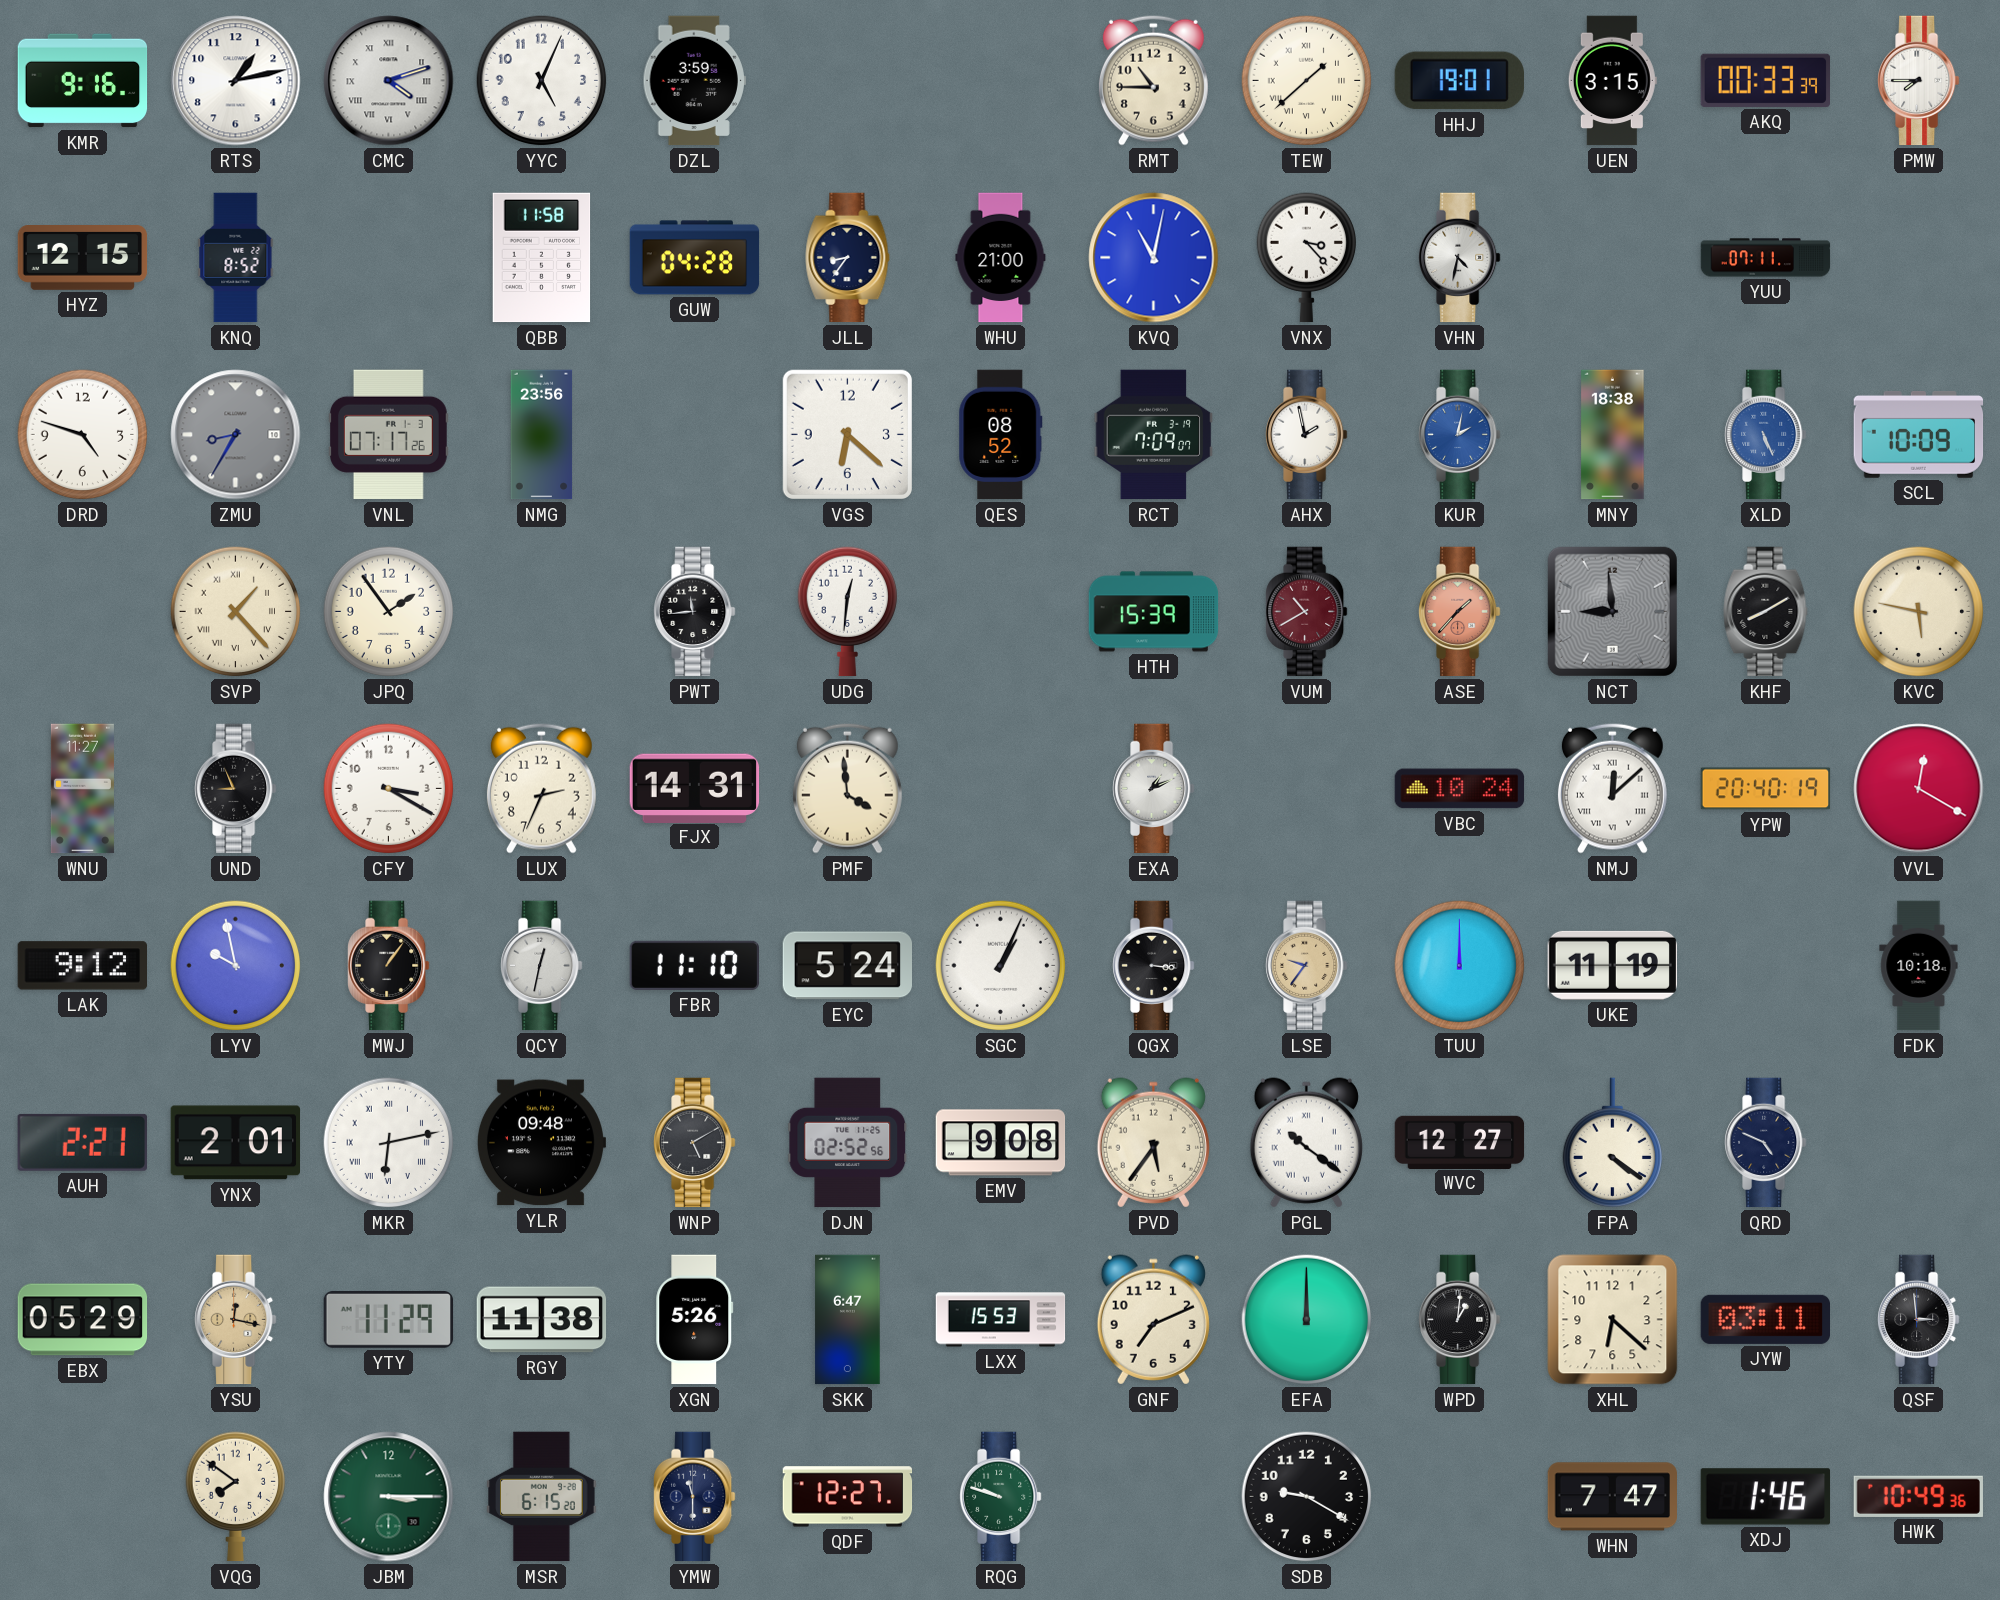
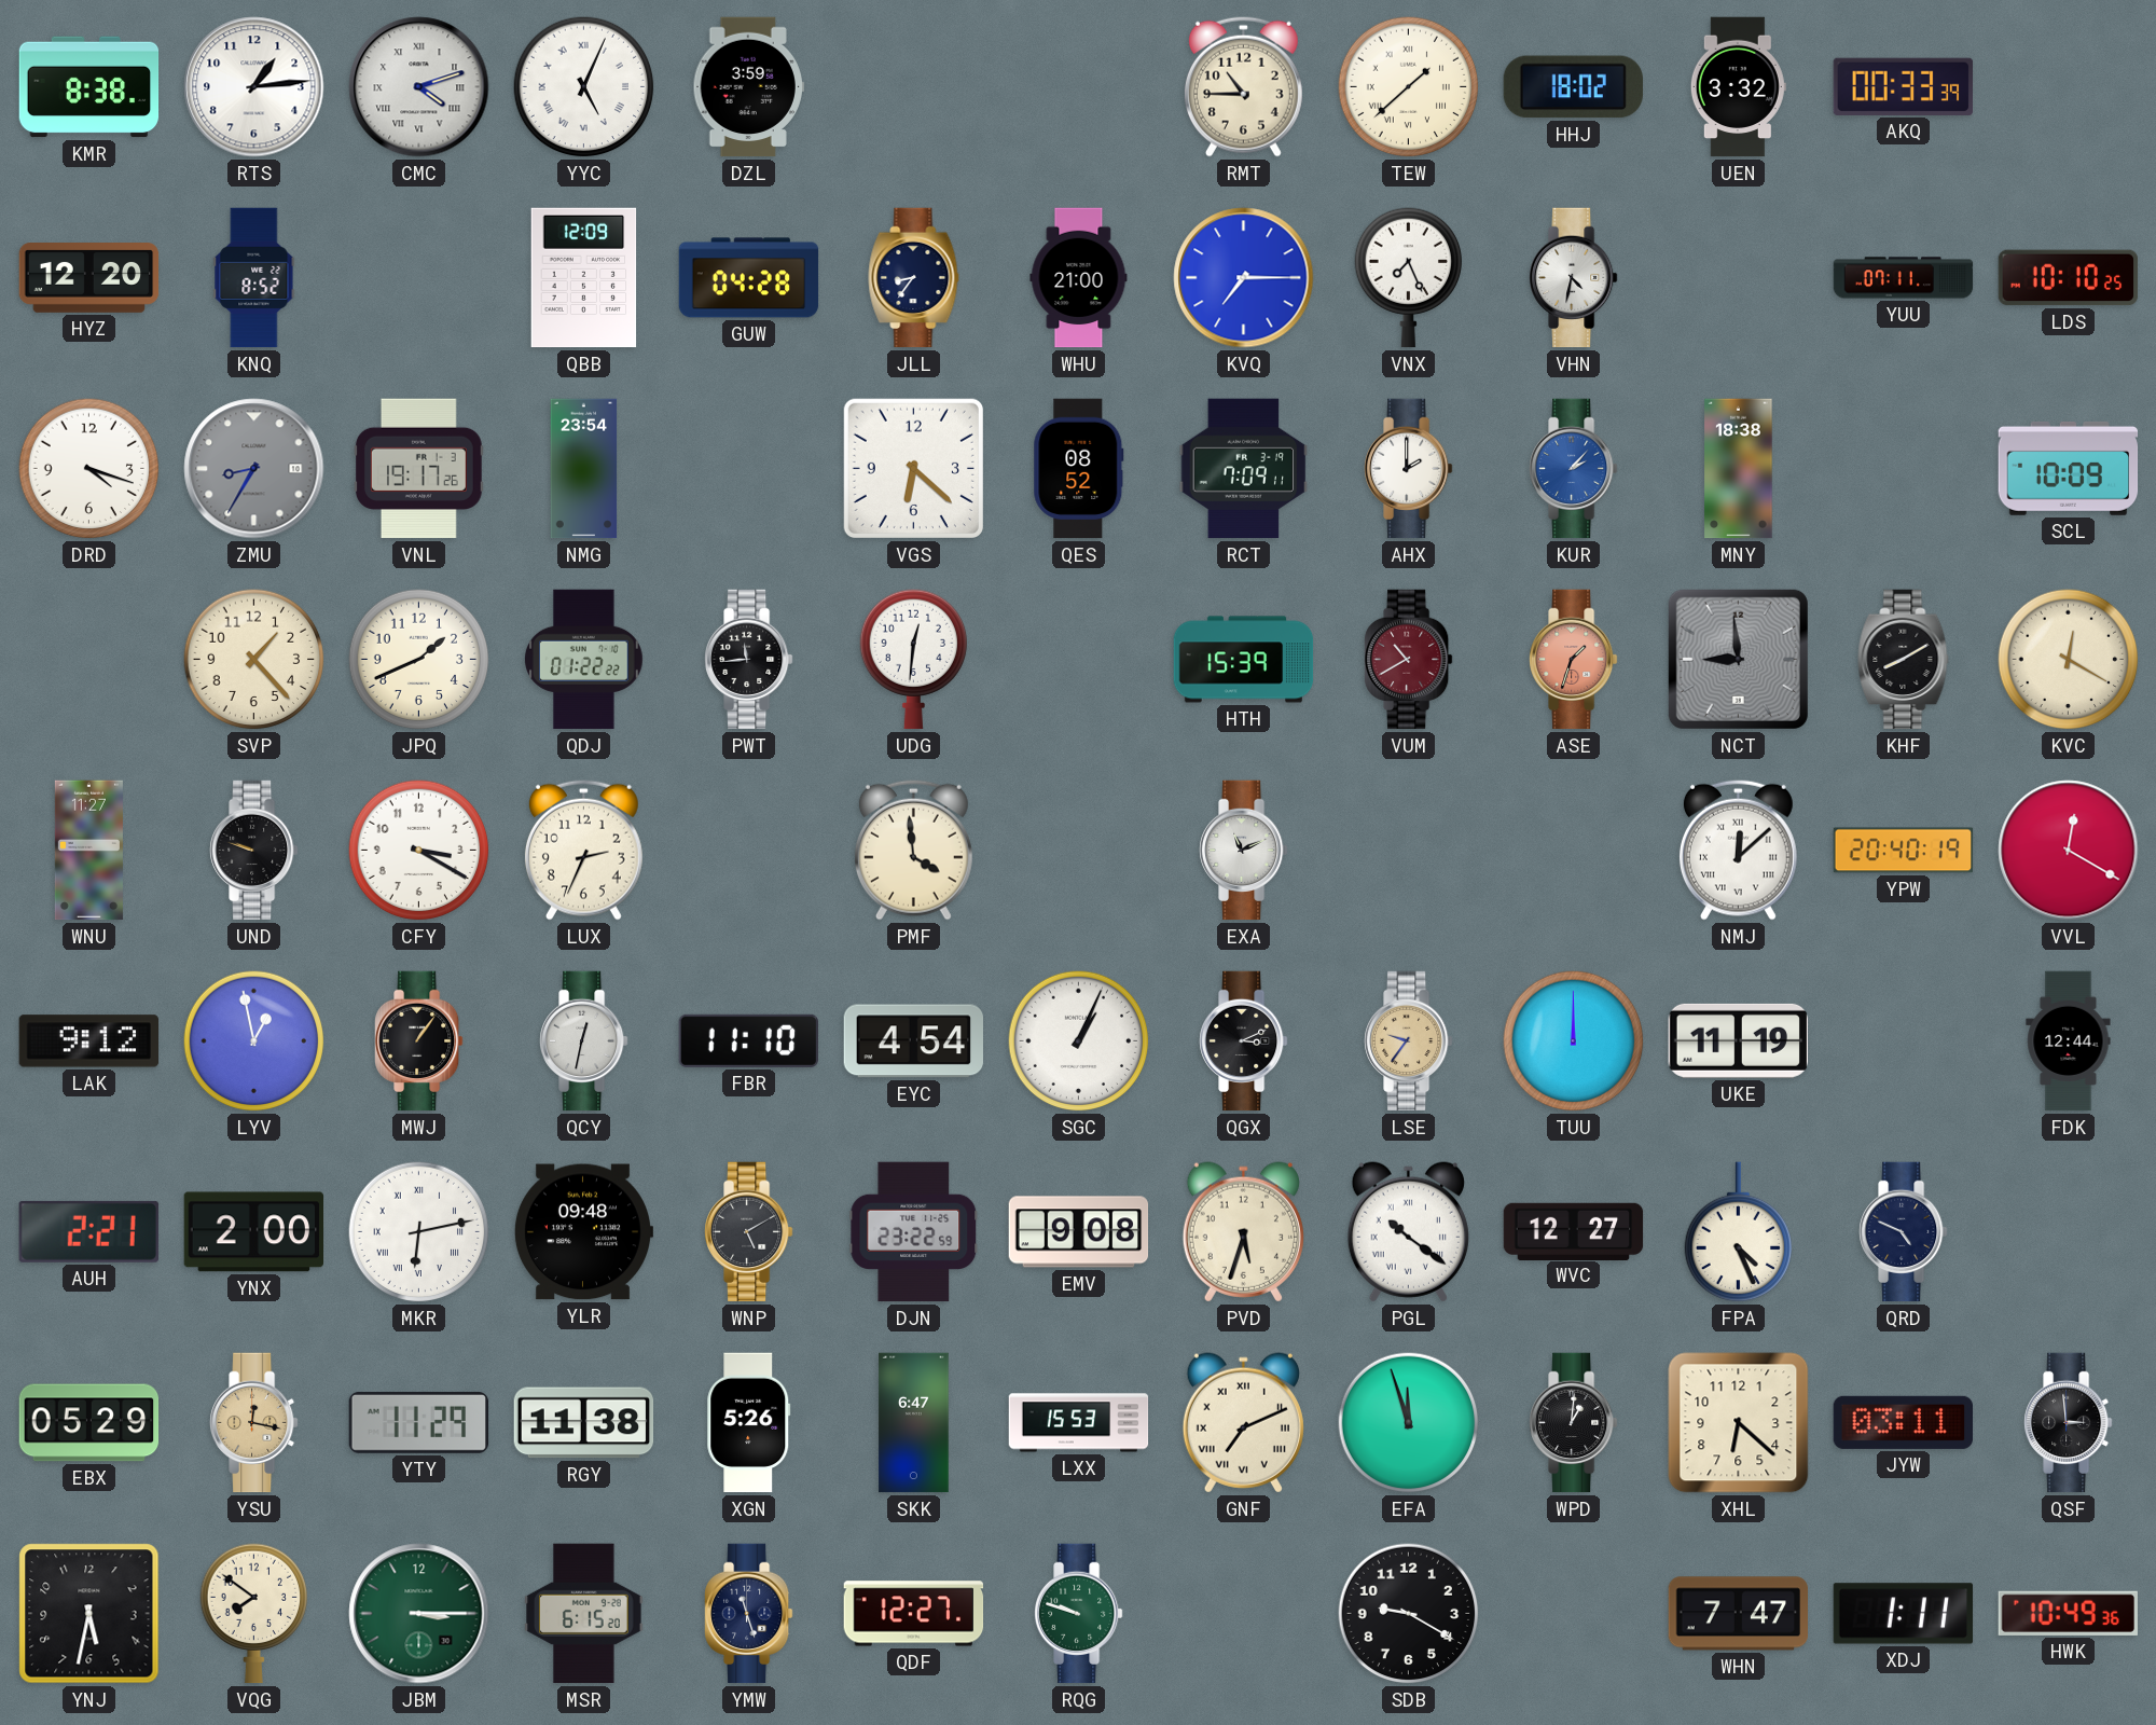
KMR: 9:16 -> 8:38
RTS: 1:13 -> 1:14
YYC numerals: Arabic -> Roman
HHJ: 19:01 -> 18:02
UEN: 3:15 -> 3:32
PMW: 7:45 -> none
HYZ: 12:15 -> 12:20
QBB: 11:58 -> 12:09
KVQ: 11:02 -> 7:15
VNX: 3:23 -> 7:26
LDS: none -> 10:10
DRD: 4:48 -> 4:18
VNL: 07:17 -> 19:17
NMG: 23:56 -> 23:54
RCT: 7:09:07 -> 7:09:11
AHX: 1:58 -> 2:00
KUR: 2:02 -> 2:07
XLD: 5:26 -> none
SVP numerals: Roman -> Arabic
JPQ: 1:54 -> 1:41
QDJ: none -> 01:22
ASE: 1:37 -> 1:33
KVC: 5:47 -> 12:20
UND: 8:56 -> 9:48
FJX: 14:31 -> none
EXA: 1:11 -> 11:11
VBC: 10:24 -> none
LYV: 9:58 -> 12:58
EYC: 5:24 -> 4:54
QGX: 3:16 -> 3:11
FDK: 10:18 -> 12:44
YNX: 2:01 -> 2:00
DJN: 02:52 -> 23:22
PVD: 5:36 -> 5:33
FPA: 4:21 -> 4:26
GNF numerals: Arabic -> Roman
EFA: 12:00 -> 11:57
YNJ: none -> 5:32
YMW: 11:30 -> 11:27
XDJ: 1:46 -> 1:11
